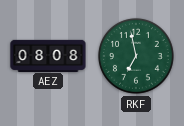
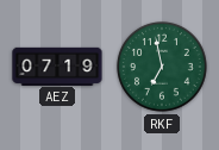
AEZ: 08:08 -> 07:19
